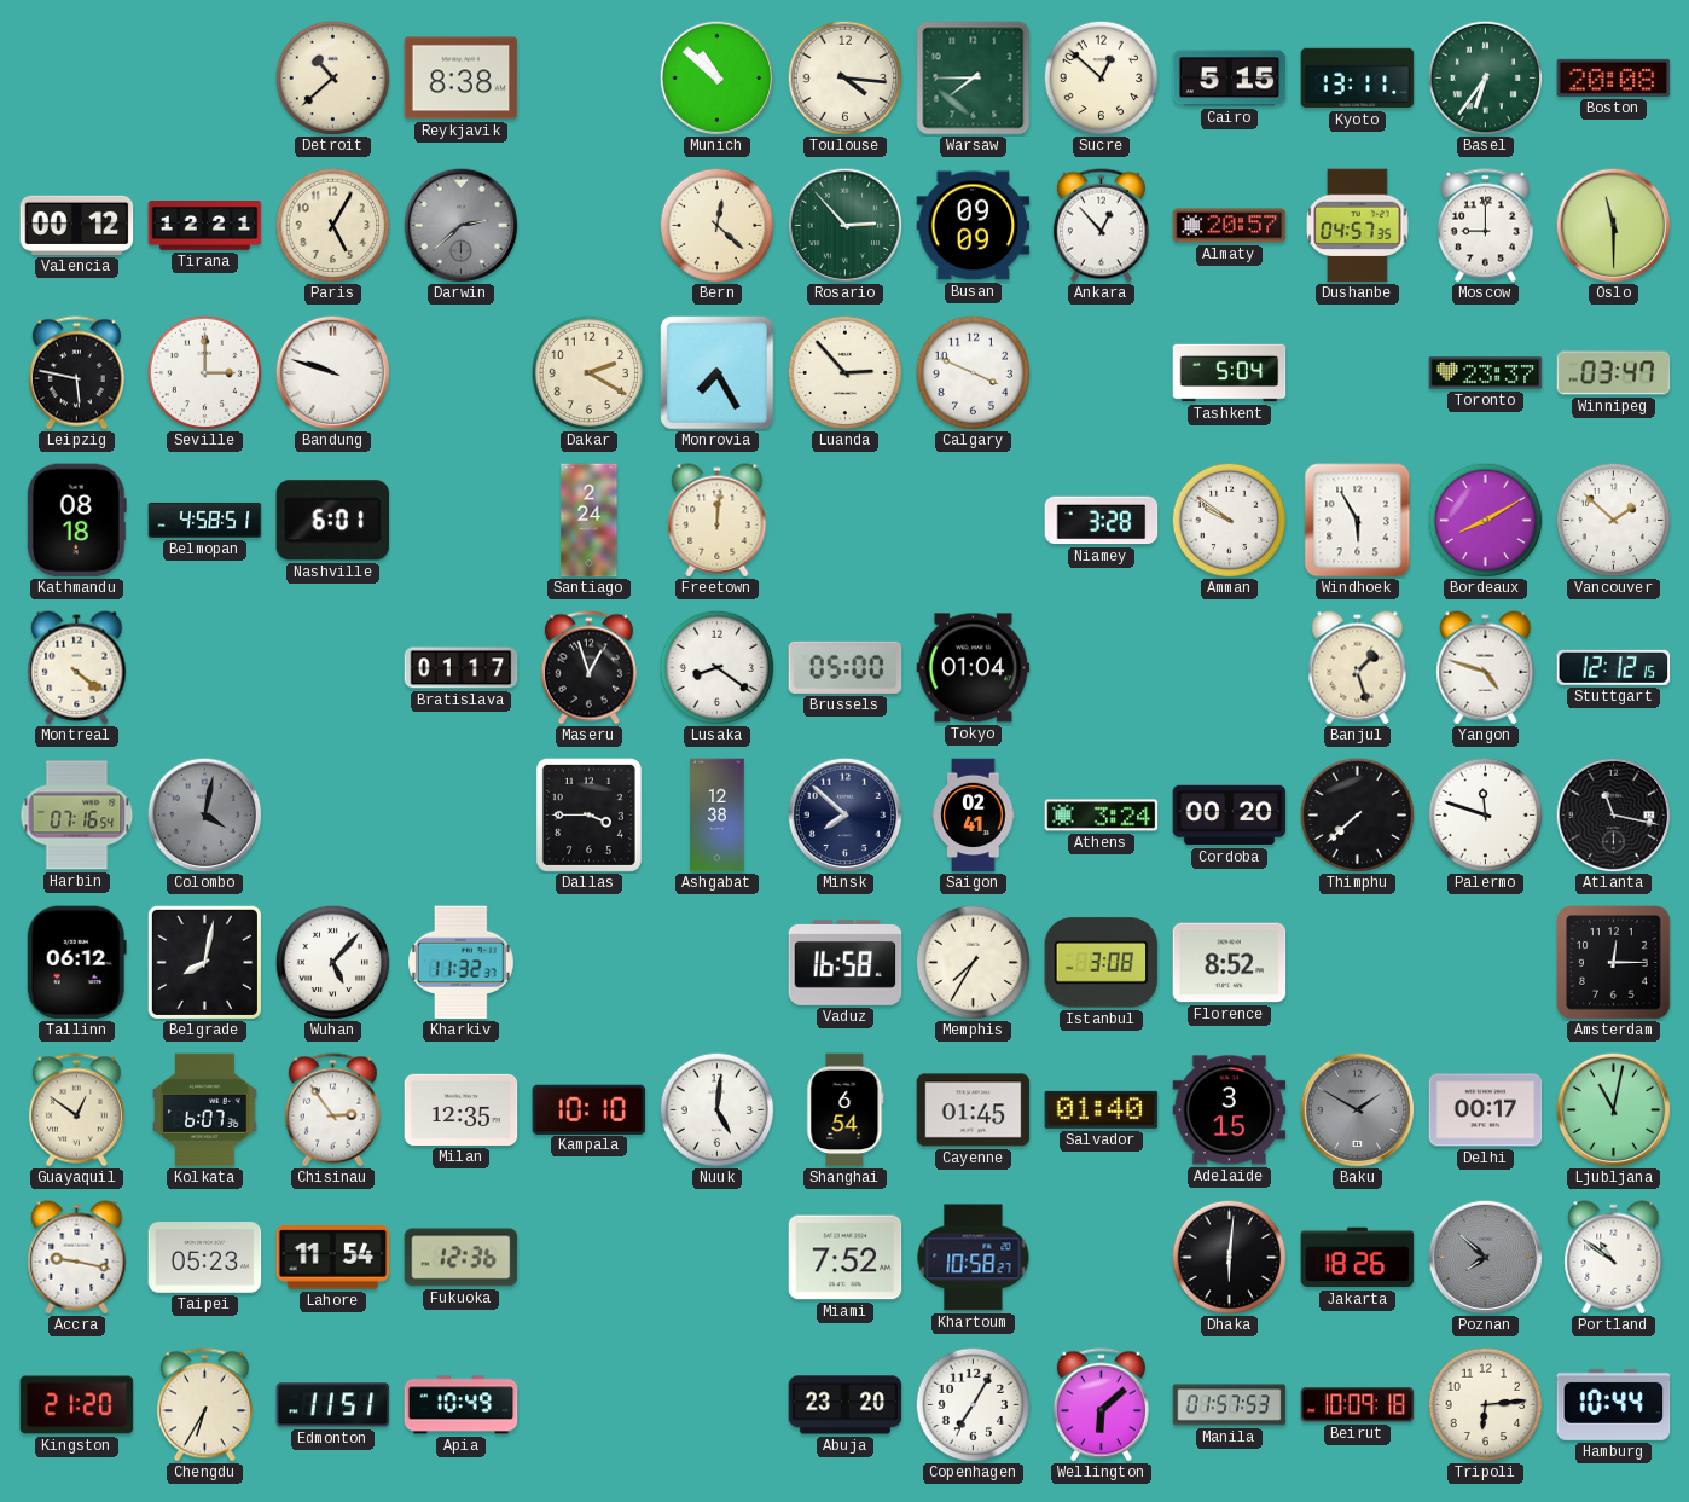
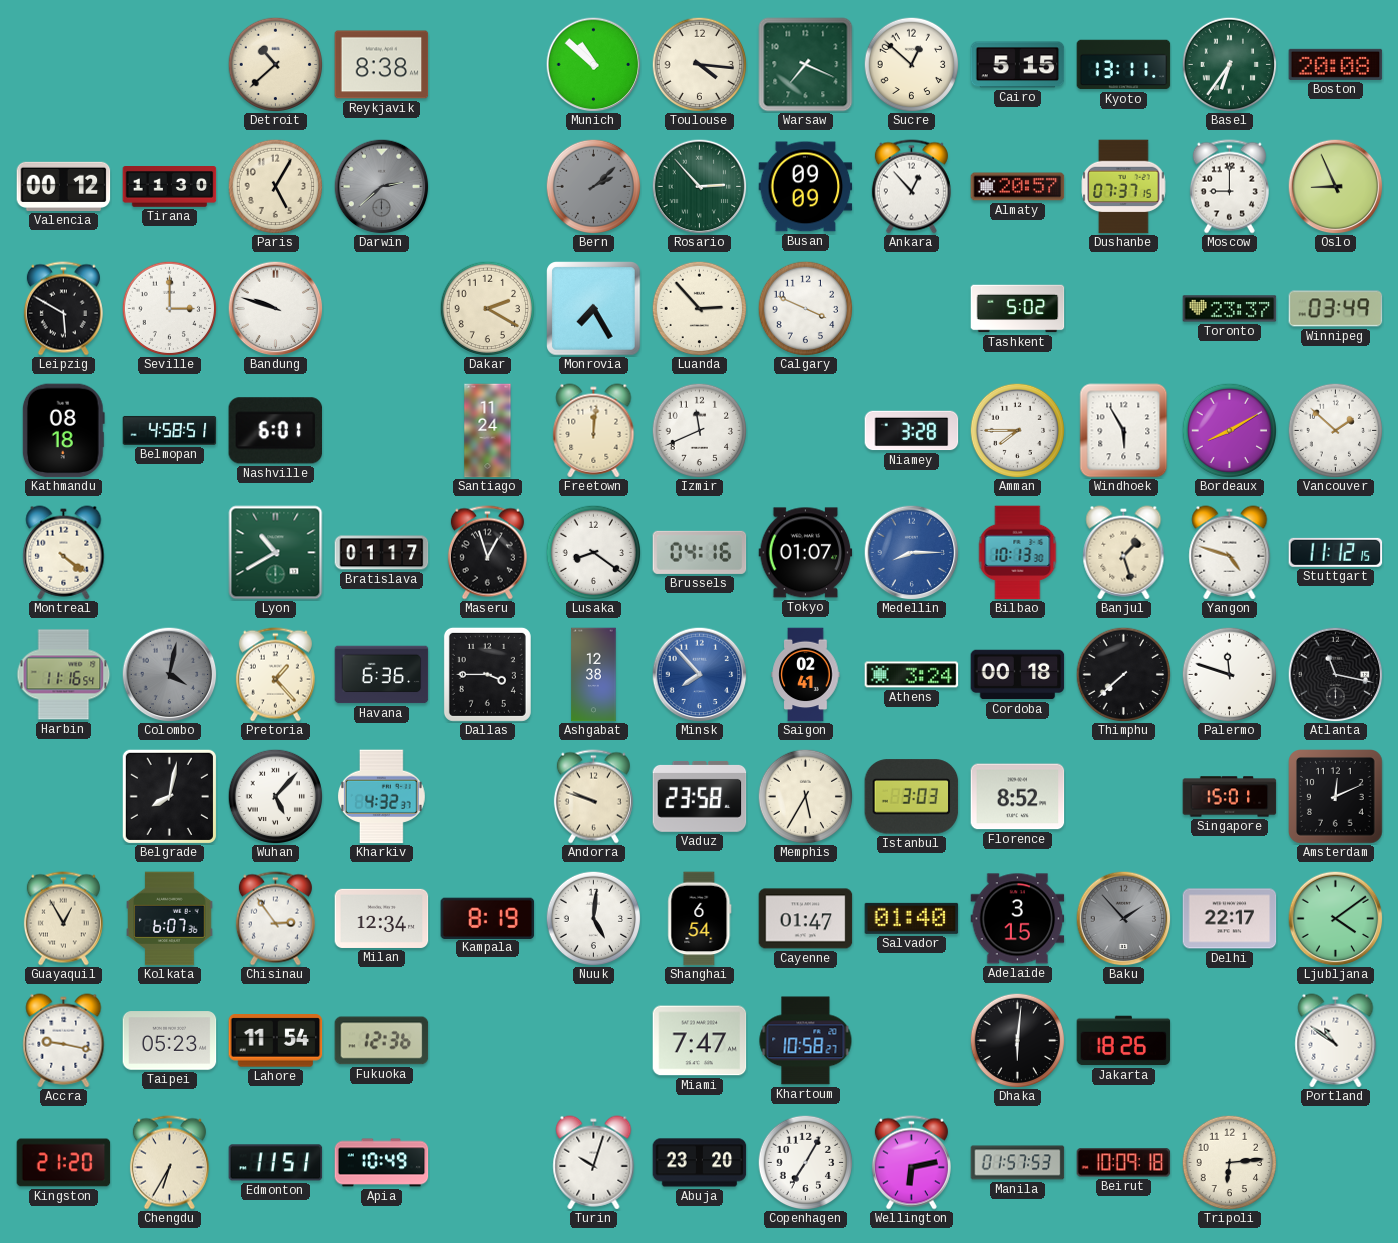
Warsaw: 7:45 -> 7:19
Tirana: 12:21 -> 11:30
Bern: 12:22 -> 2:08
Bern dial: cream -> grey
Dushanbe: 04:57 -> 07:37
Oslo: 11:30 -> 8:56
Leipzig: 5:47 -> 5:50
Tashkent: 5:04 -> 5:02
Winnipeg: 03:47 -> 03:49
Santiago: 2:24 -> 11:24
Izmir: none -> 11:41
Amman: 9:51 -> 7:45
Lyon: none -> 10:40
Brussels: 05:00 -> 04:16
Tokyo: 01:04 -> 01:07
Medellin: none -> 8:15
Bilbao: none -> 10:13
Stuttgart: 12:12 -> 11:12
Harbin: 07:16 -> 11:16
Pretoria: none -> 1:23
Havana: none -> 6:36
Minsk: 7:52 -> 7:53
Minsk dial: navy -> blue
Cordoba: 00:20 -> 00:18
Tallinn: 06:12 -> none
Kharkiv: 11:32 -> 4:32
Andorra: none -> 9:48
Vaduz: 16:58 -> 23:58
Memphis: 7:35 -> 5:35
Istanbul: 3:08 -> 3:03
Singapore: none -> 15:01
Amsterdam: 12:15 -> 12:11
Guayaquil: 12:51 -> 12:55
Milan: 12:35 -> 12:34
Kampala: 10:10 -> 8:19
Cayenne: 01:45 -> 01:47
Baku: 1:50 -> 1:53
Delhi: 00:17 -> 22:17
Ljubljana: 11:02 -> 4:09
Miami: 7:52 -> 7:47
Poznan: 7:52 -> none
Turin: none -> 10:03
Wellington: 6:08 -> 6:13
Hamburg: 10:44 -> none
